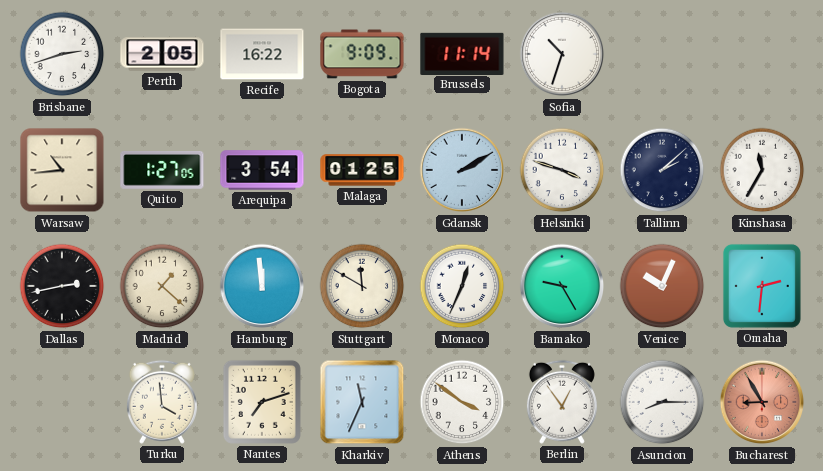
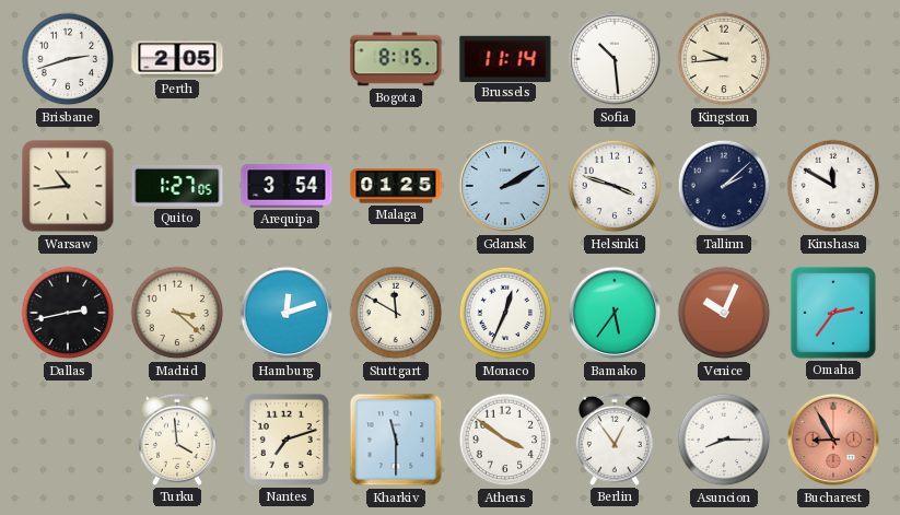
Recife: 16:22 -> none
Bogota: 9:09 -> 8:15
Sofia: 10:33 -> 10:29
Kingston: none -> 9:44
Kinshasa: 11:35 -> 11:50
Madrid: 1:22 -> 3:22
Hamburg: 11:59 -> 12:12
Bamako: 9:25 -> 5:36
Omaha: 2:31 -> 2:36
Kharkiv: 11:34 -> 11:30
